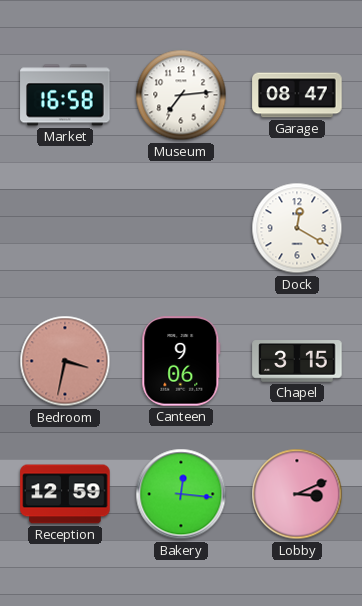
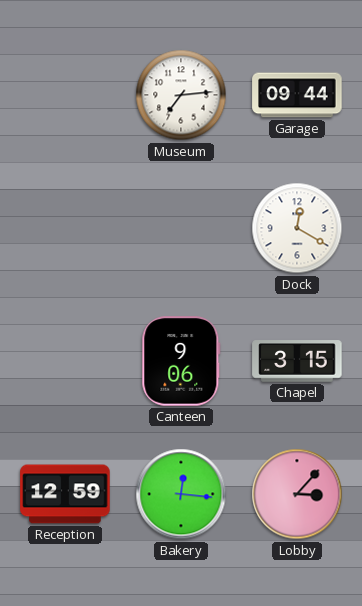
Market: 16:58 -> none
Garage: 08:47 -> 09:44
Bedroom: 3:32 -> none
Lobby: 3:11 -> 3:07
